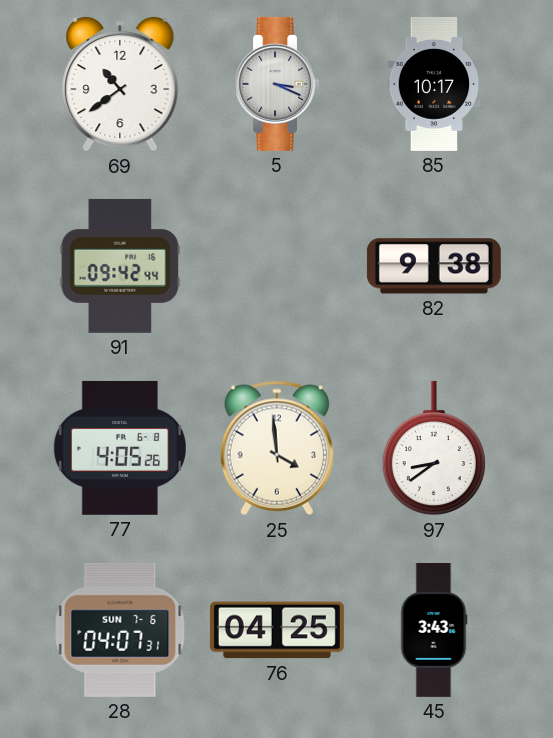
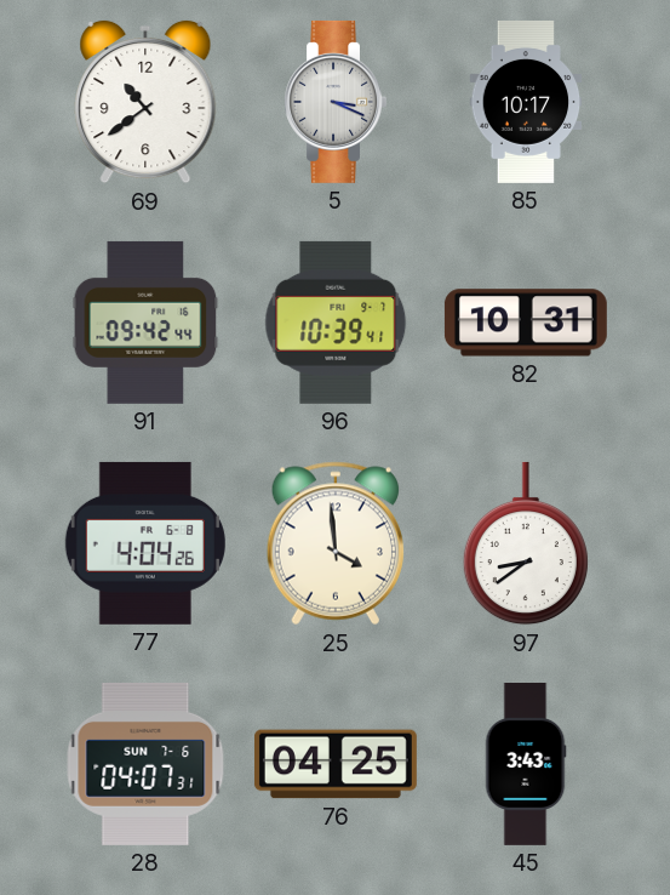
96: none -> 10:39
82: 9:38 -> 10:31
77: 4:05 -> 4:04
